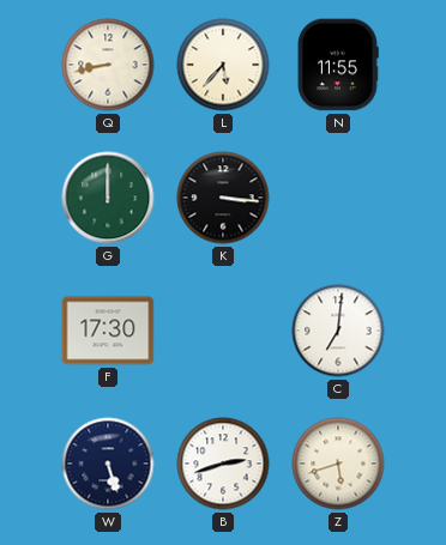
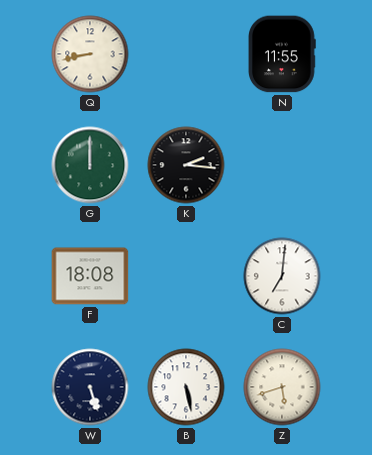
L: 5:37 -> none
K: 3:16 -> 2:16
F: 17:30 -> 18:08
B: 2:42 -> 5:28
